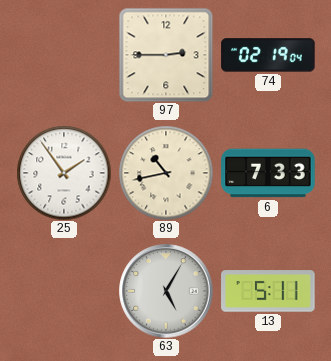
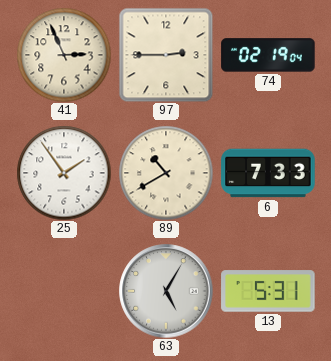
41: none -> 2:56
89: 10:43 -> 10:40
13: 5:11 -> 5:31
